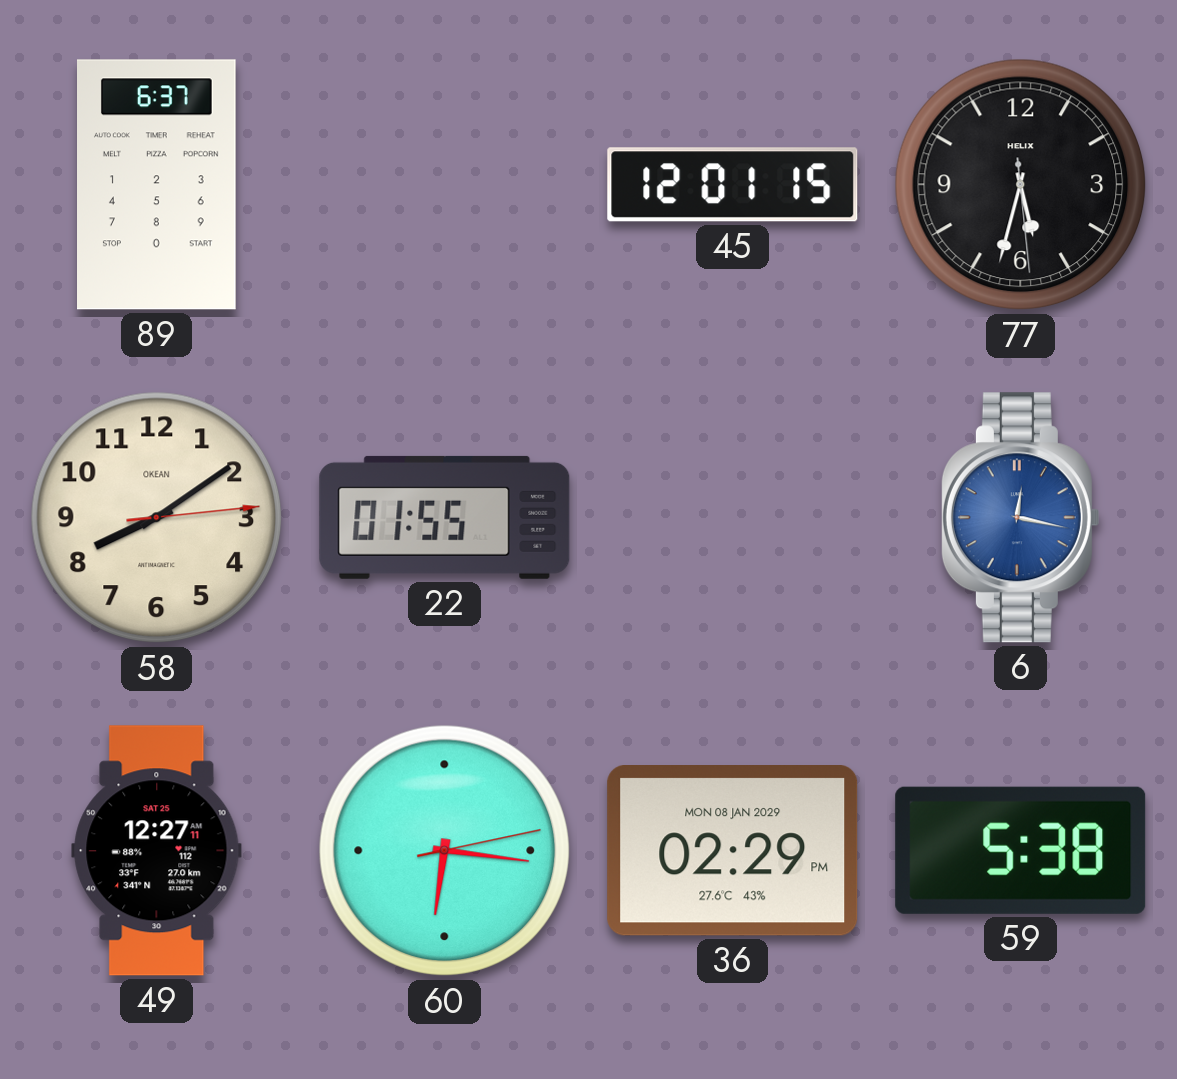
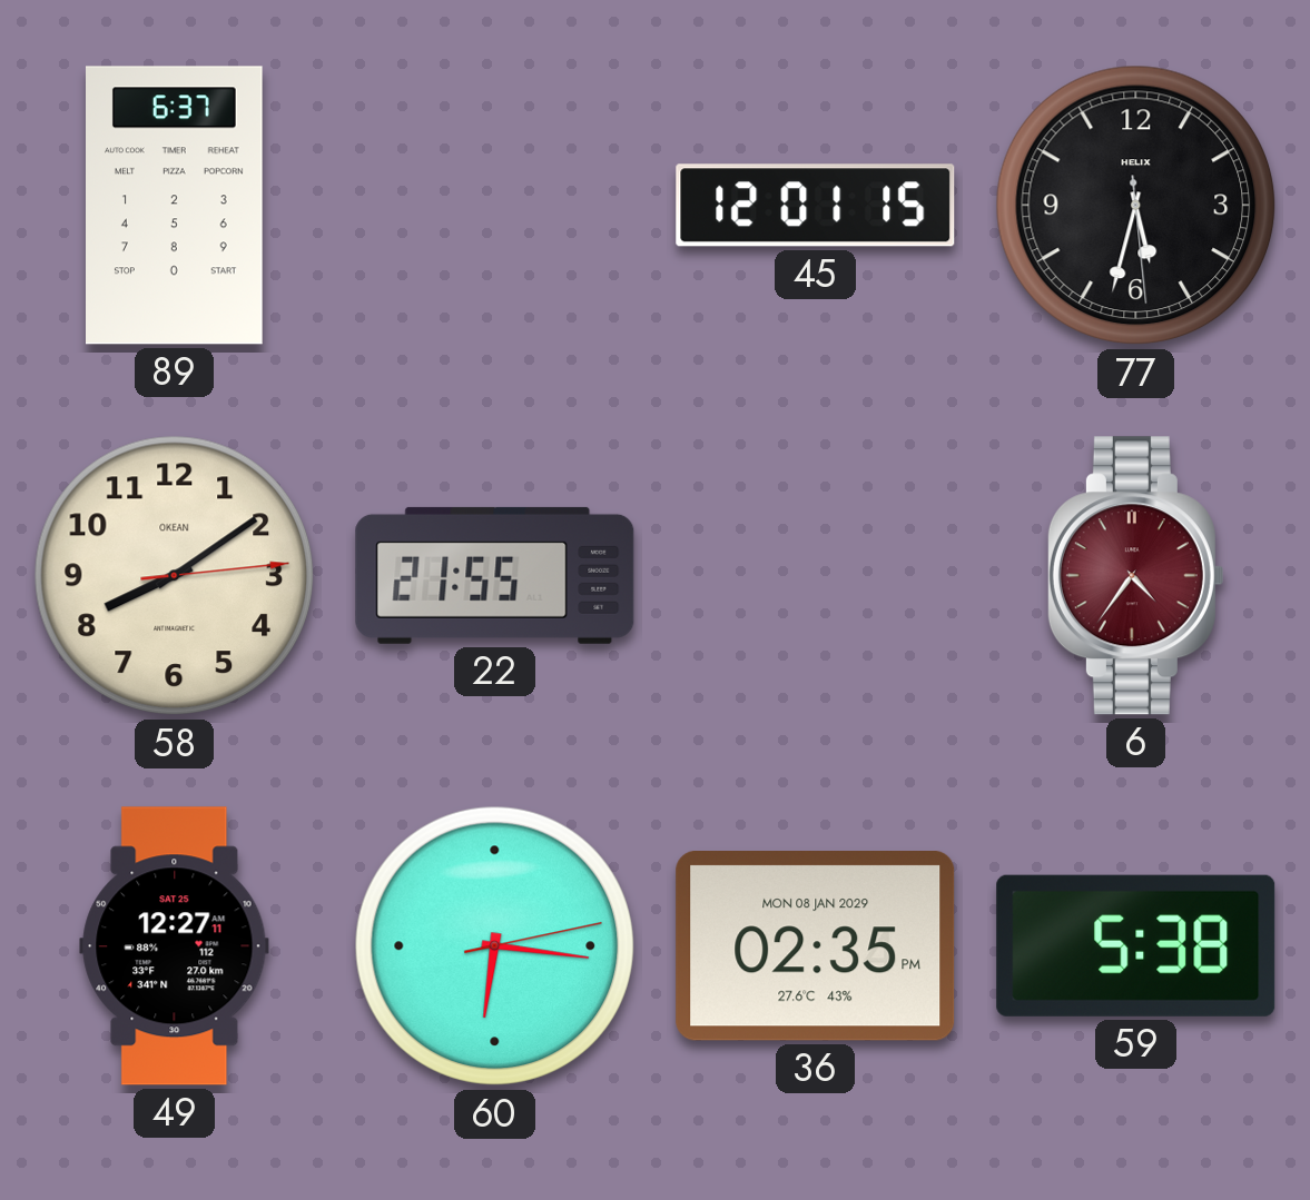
22: 01:55 -> 21:55
6: 12:17 -> 4:36
6 dial: blue -> burgundy
36: 02:29 -> 02:35
